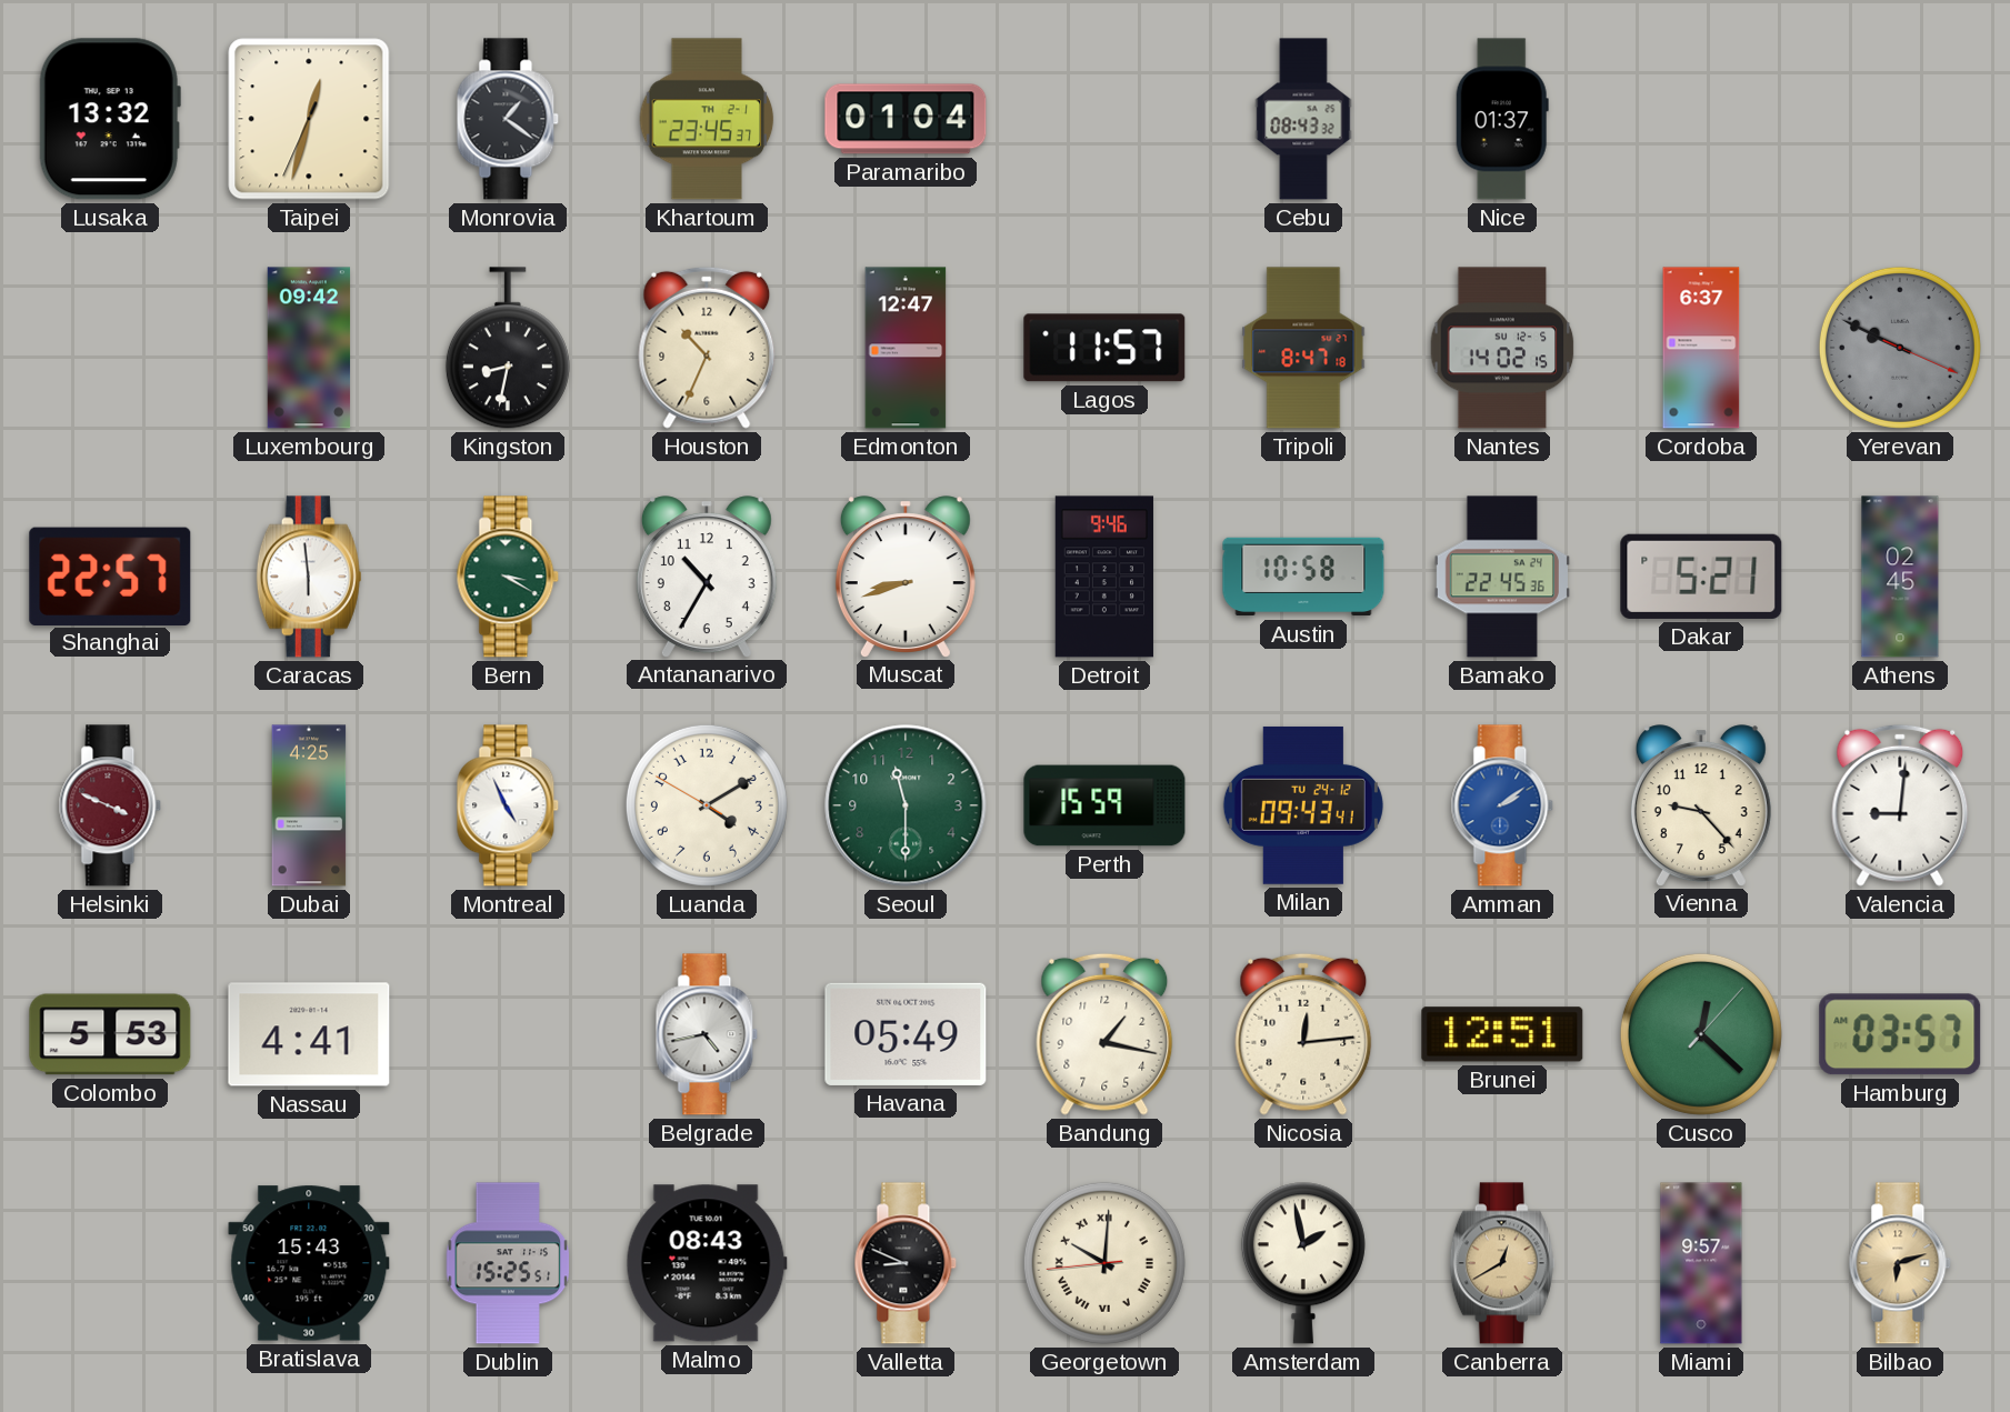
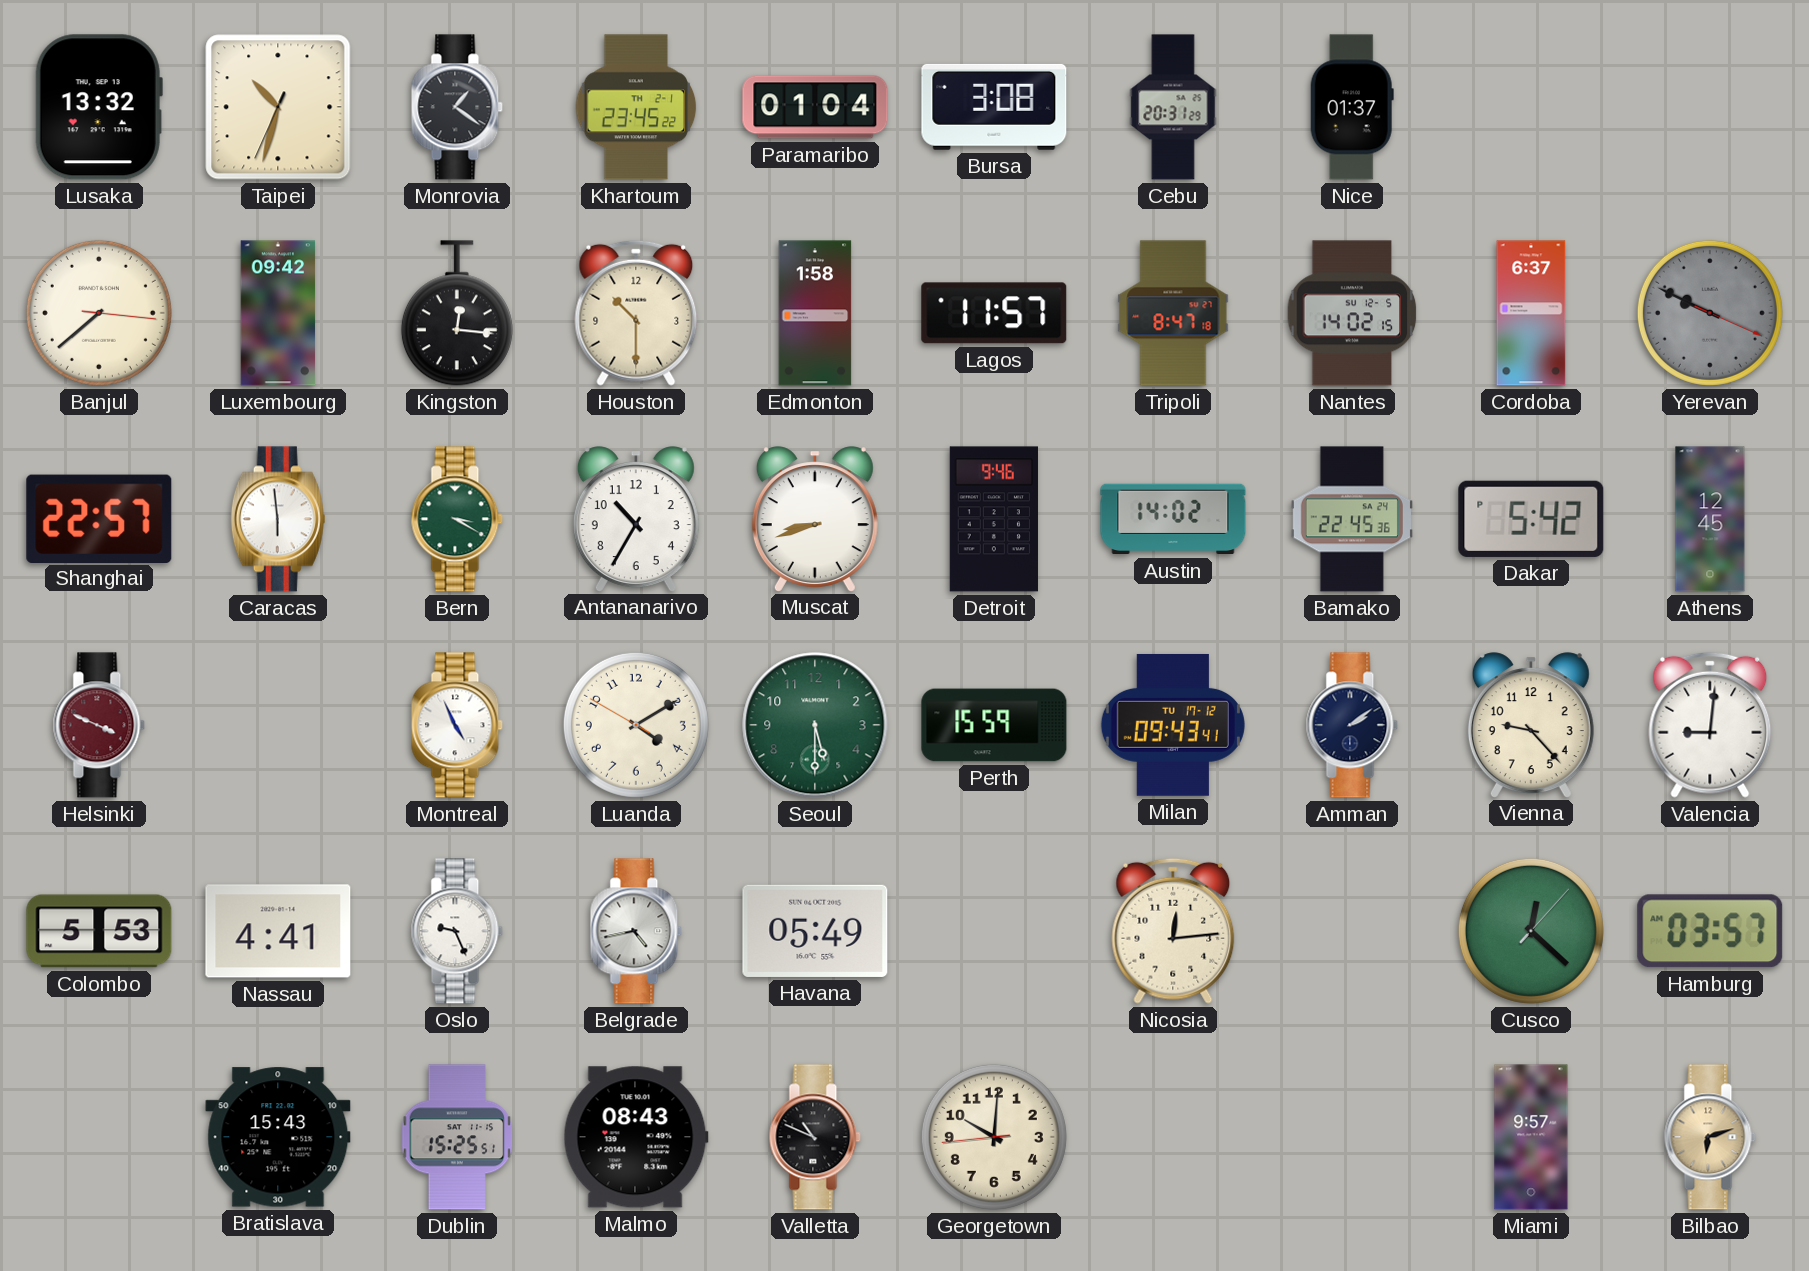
Taipei: 12:32 -> 10:32
Khartoum: 23:45:37 -> 23:45:22
Bursa: none -> 3:08
Cebu: 08:43 -> 20:31
Banjul: none -> 7:38
Kingston: 8:32 -> 12:16
Houston: 10:34 -> 10:30
Edmonton: 12:47 -> 1:58
Austin: 10:58 -> 14:02
Dakar: 5:21 -> 5:42
Athens: 02:45 -> 12:45
Dubai: 4:25 -> none
Seoul: 11:30 -> 5:30
Milan date: TU 24-12 -> TU 17-12
Amman dial: blue -> navy
Oslo: none -> 9:26
Bandung: 1:17 -> none
Brunei: 12:51 -> none
Valletta: 8:49 -> 10:49
Georgetown numerals: Roman -> Arabic
Amsterdam: 1:58 -> none
Canberra: 12:40 -> none
